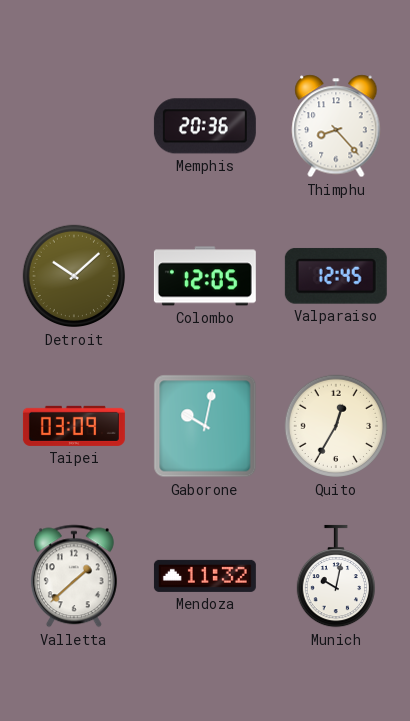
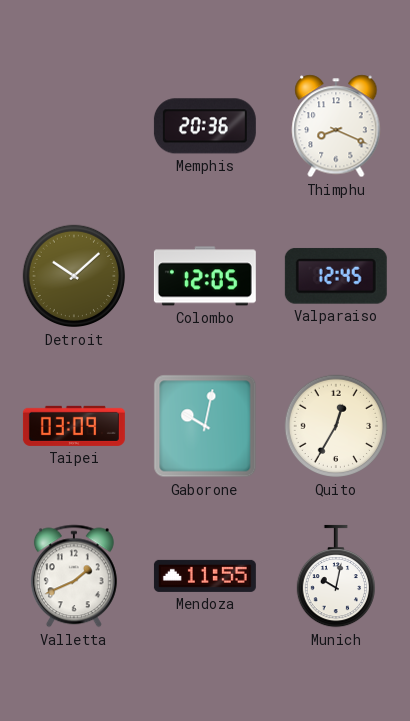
Thimphu: 8:23 -> 8:19
Valletta: 1:38 -> 1:41
Mendoza: 11:32 -> 11:55
